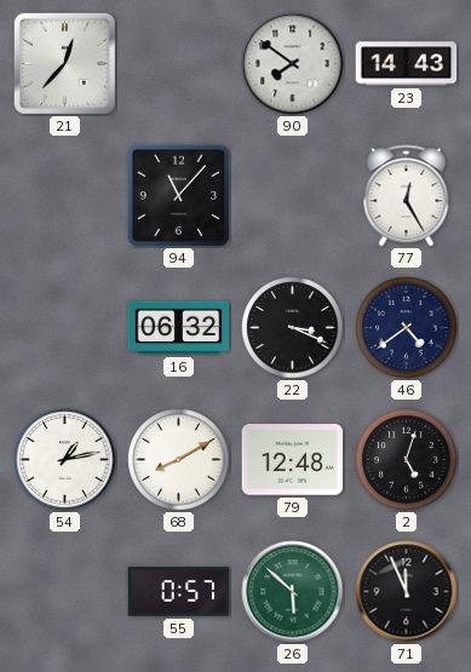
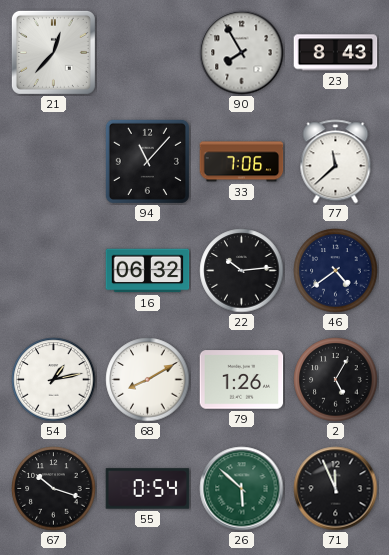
90: 7:51 -> 7:55
23: 14:43 -> 8:43
33: none -> 7:06
77: 12:25 -> 11:38
22: 3:19 -> 10:14
79: 12:48 -> 1:26
2: 5:03 -> 5:05
67: none -> 10:18
55: 0:57 -> 0:54
